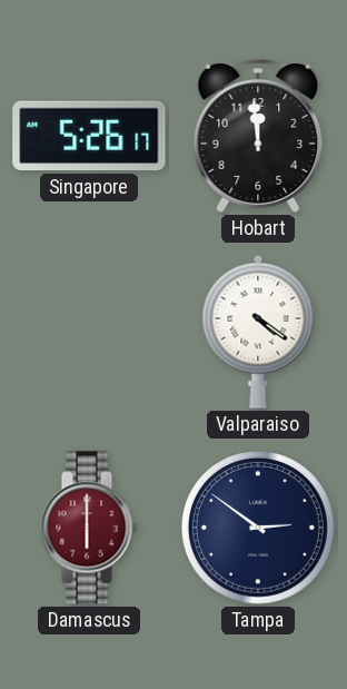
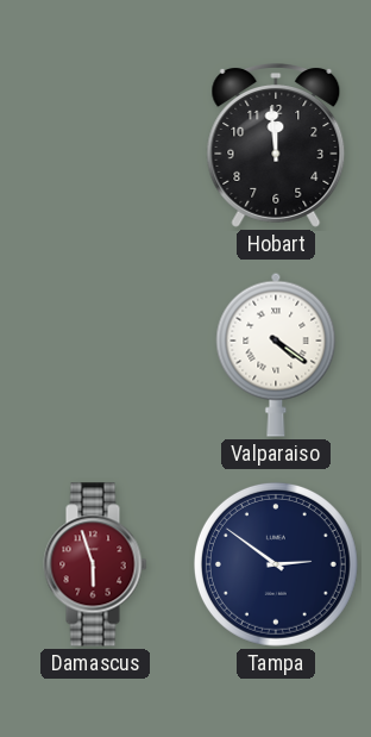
Singapore: 5:26 -> none
Damascus: 6:00 -> 5:57
